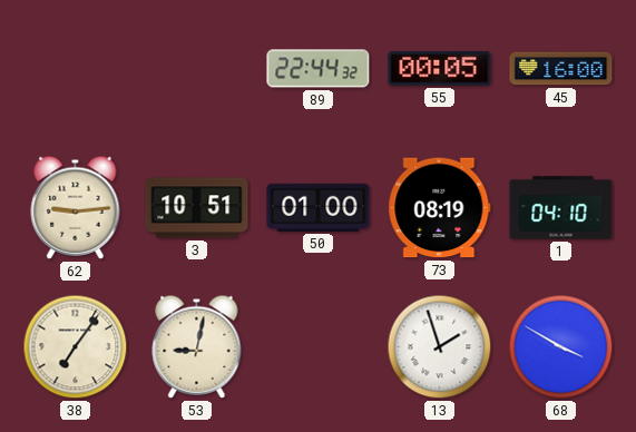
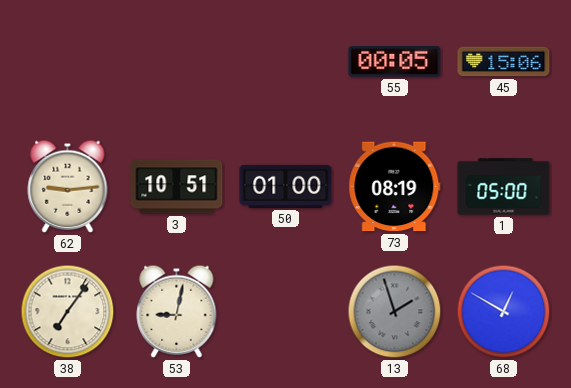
89: 22:44 -> none
45: 16:00 -> 15:06
1: 04:10 -> 05:00
13 dial: white -> grey
68: 3:50 -> 12:50
